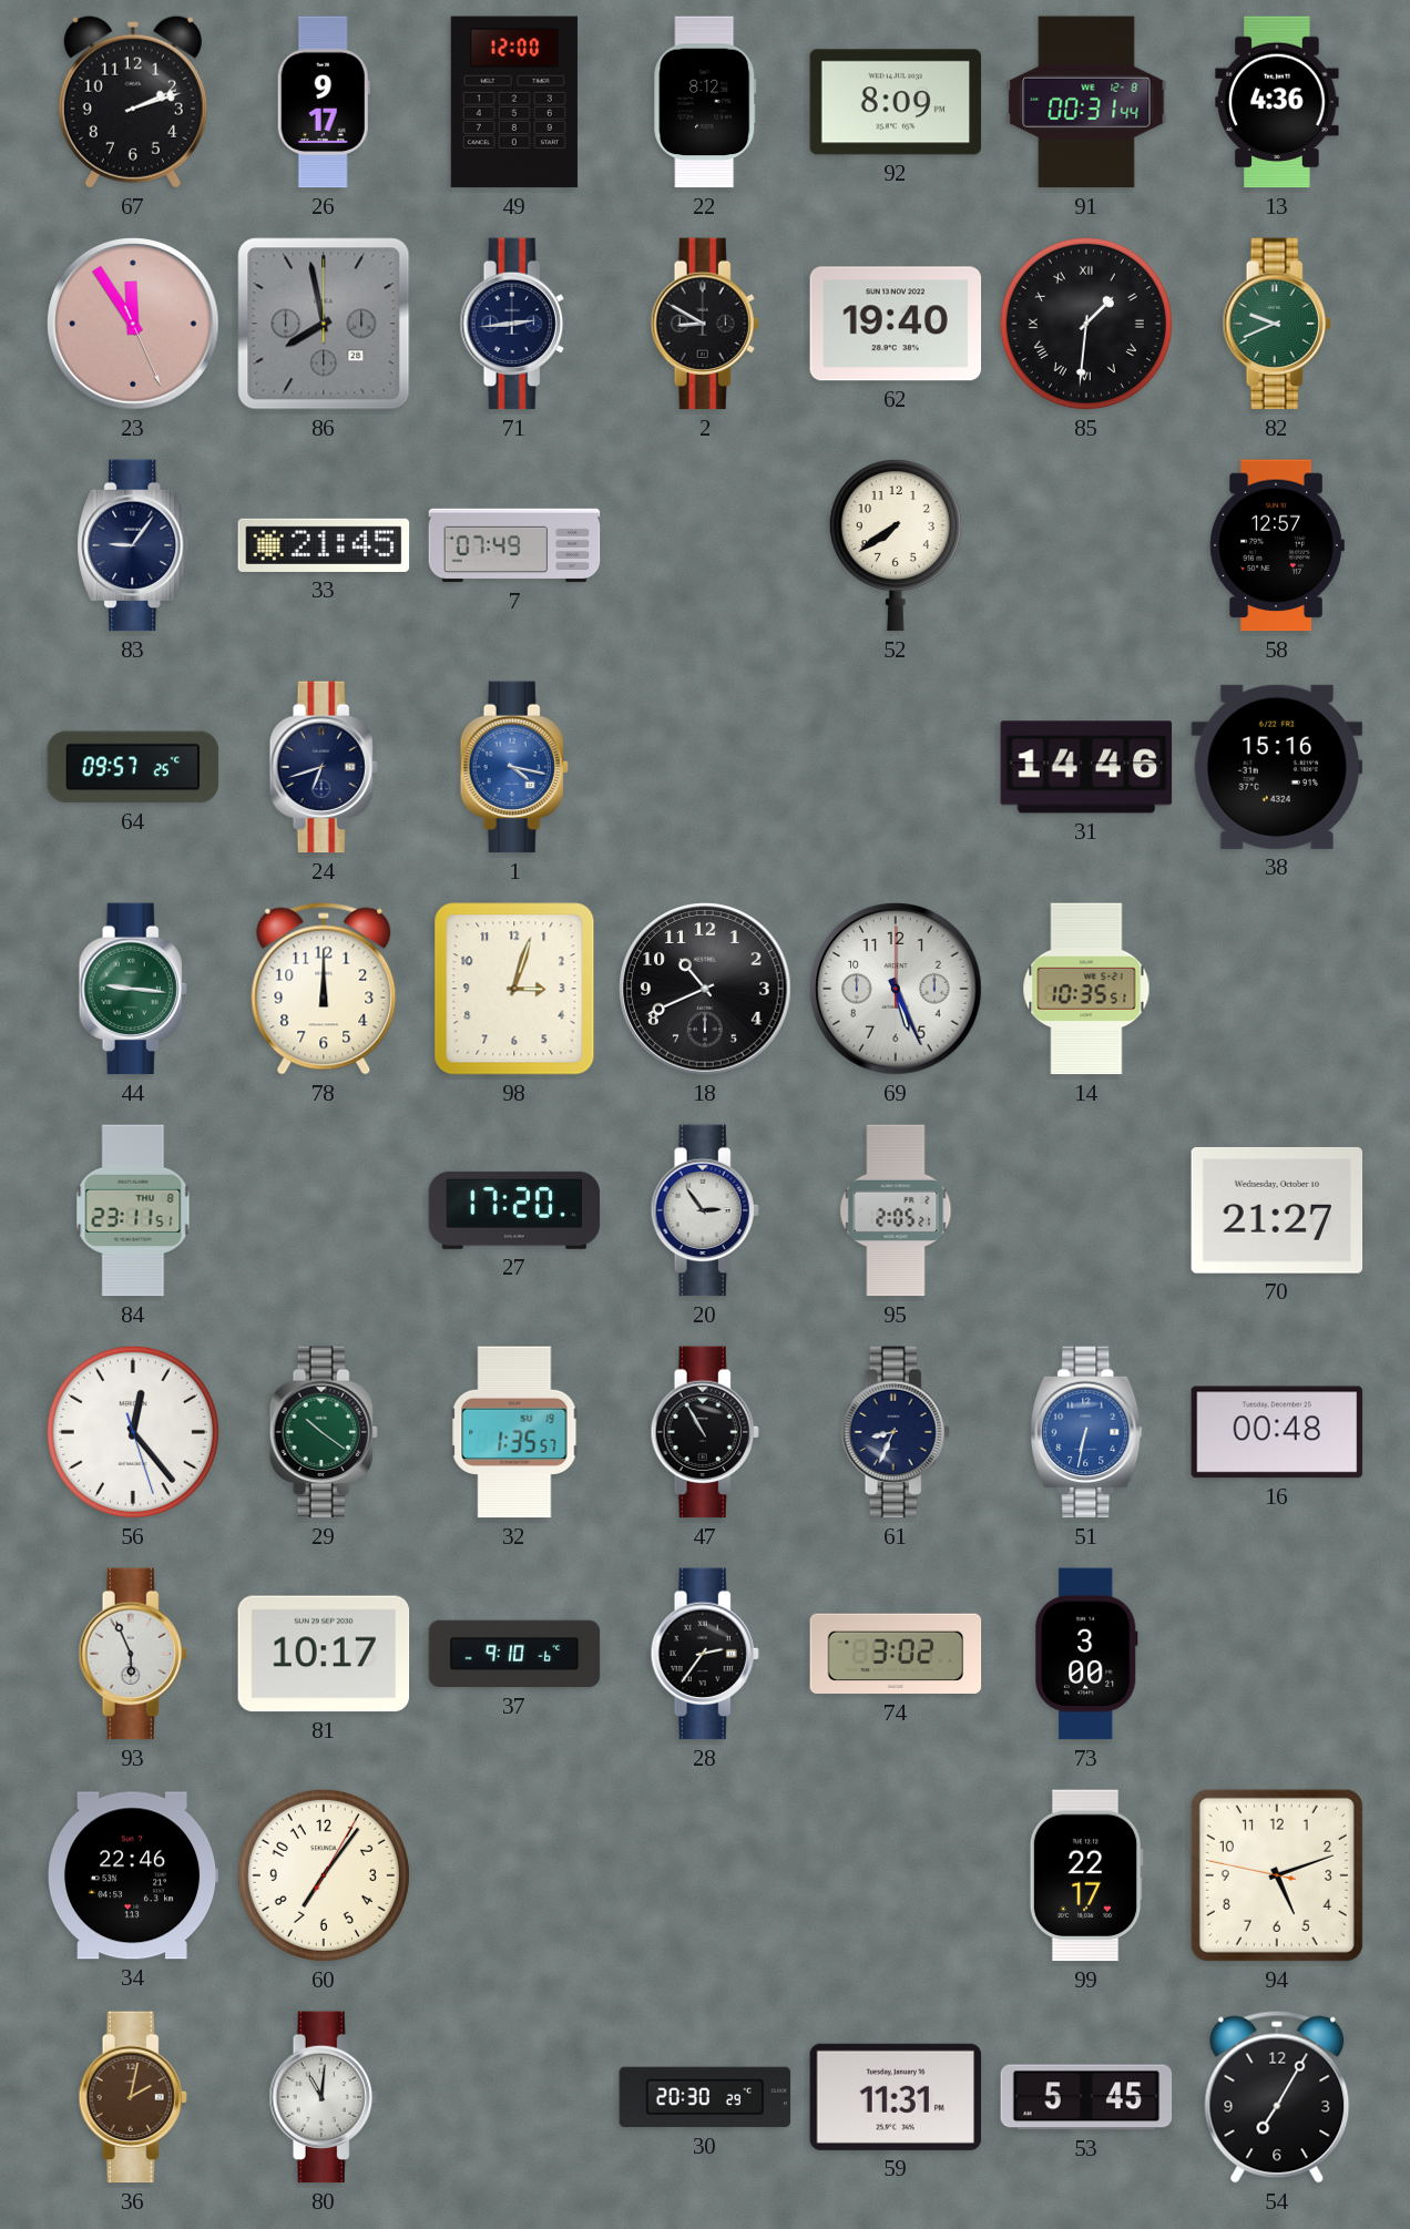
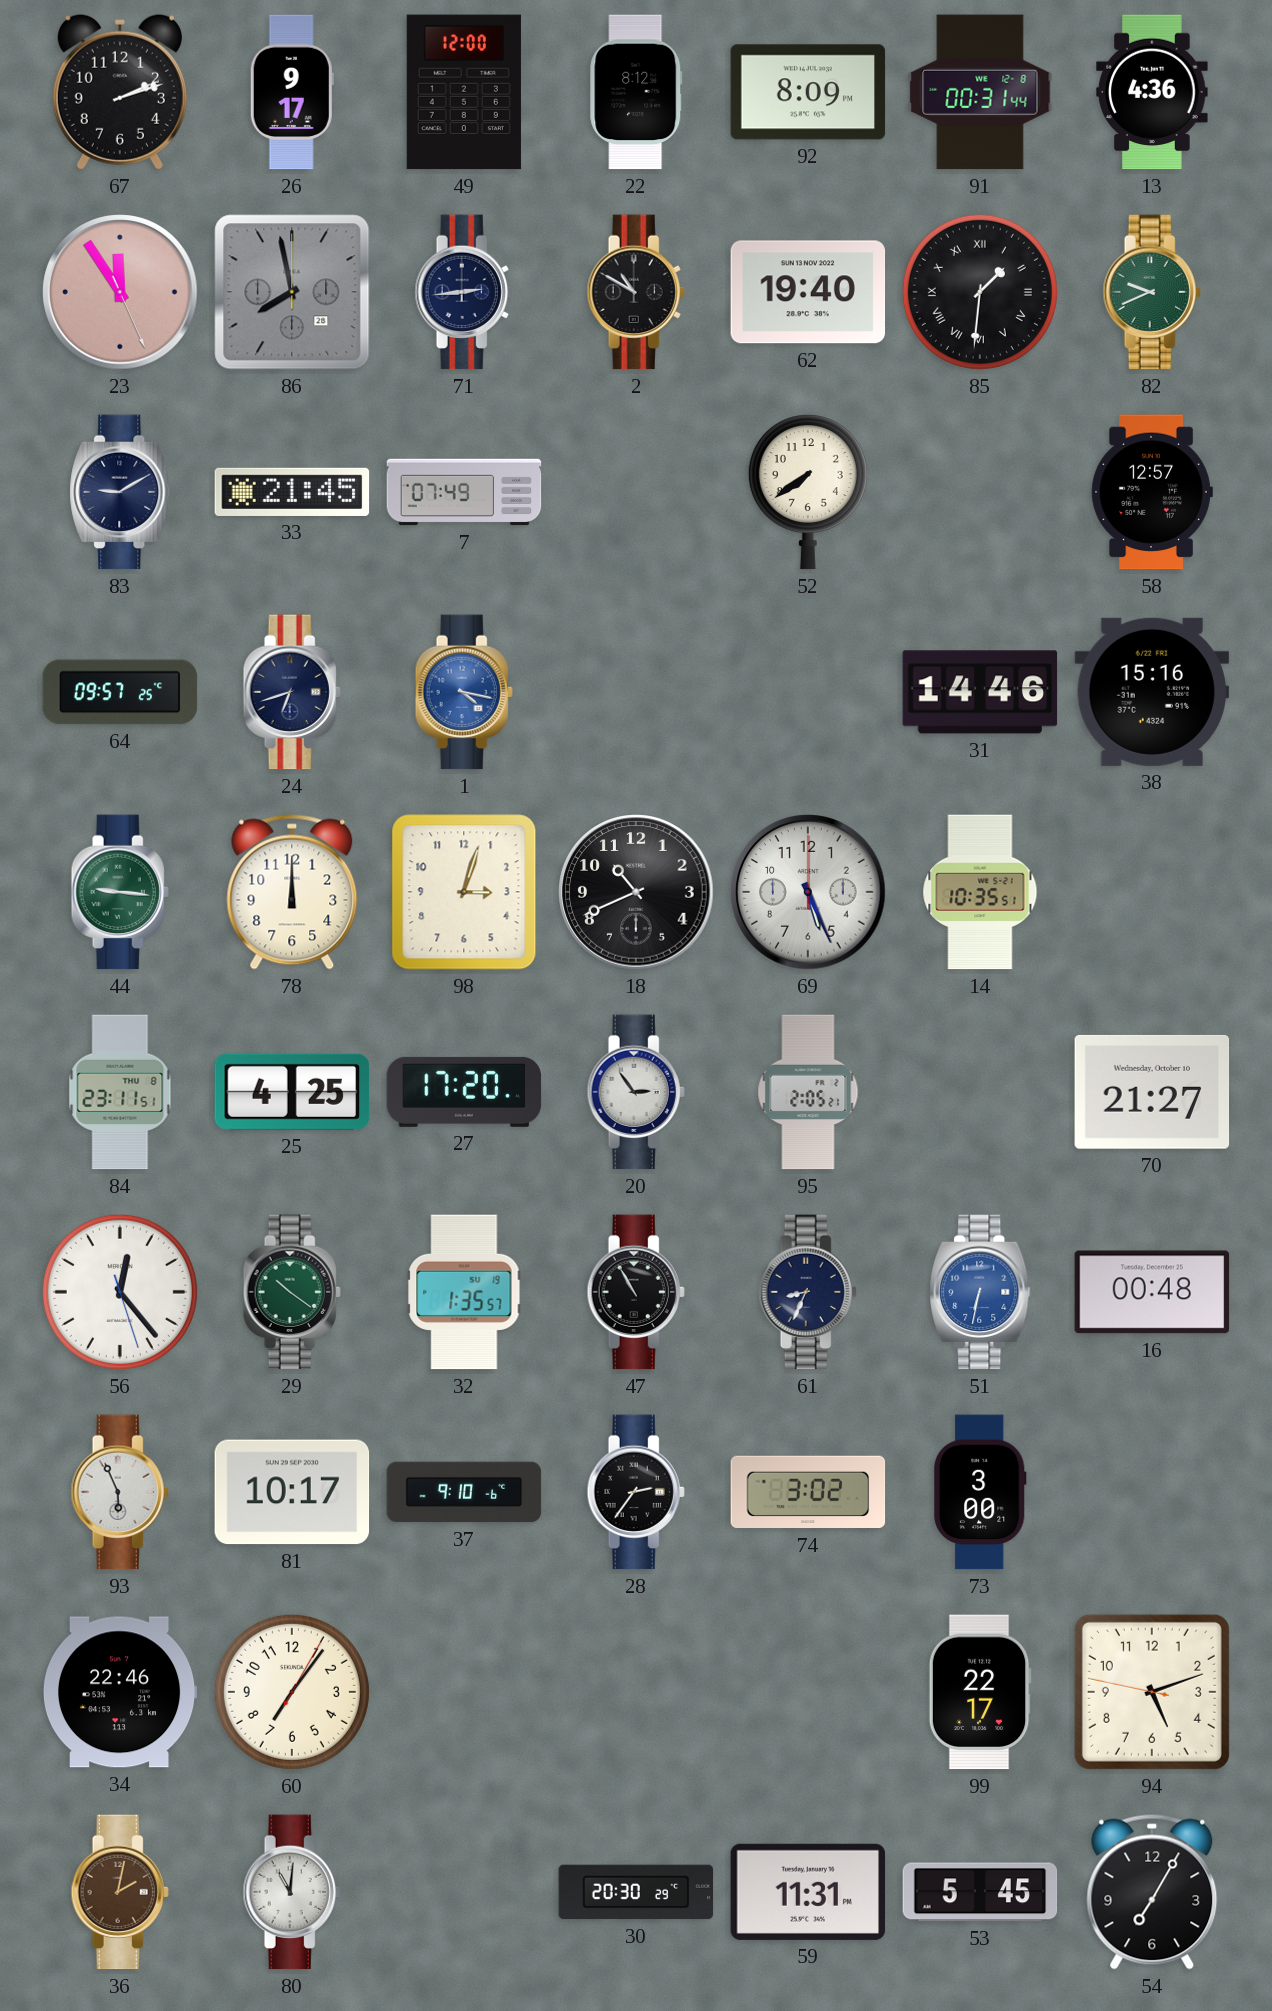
2: 8:50 -> 10:50
83: 9:06 -> 9:10
25: none -> 4:25
